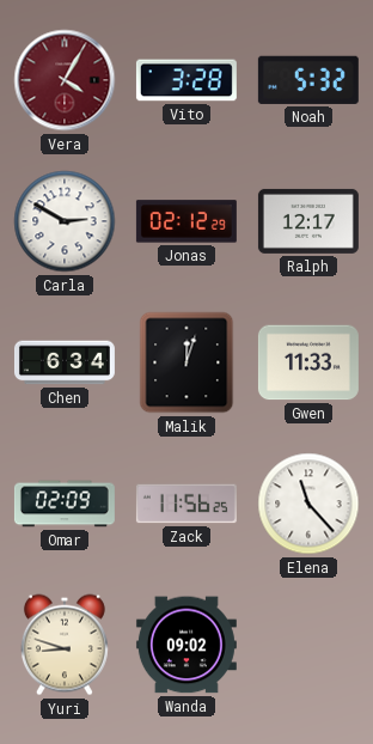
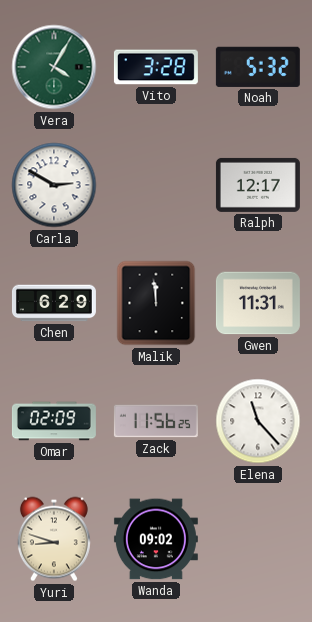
Vera dial: burgundy -> green
Jonas: 02:12 -> none
Chen: 6:34 -> 6:29
Malik: 12:03 -> 11:59
Gwen: 11:33 -> 11:31
